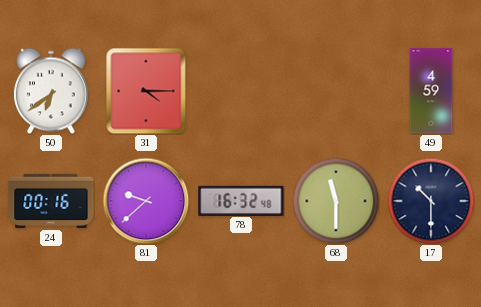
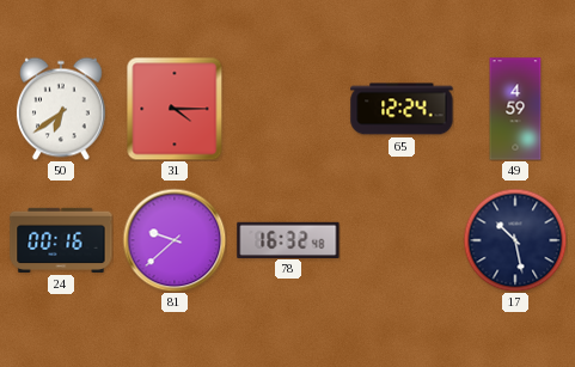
65: none -> 12:24
68: 11:30 -> none
17: 10:30 -> 10:28
